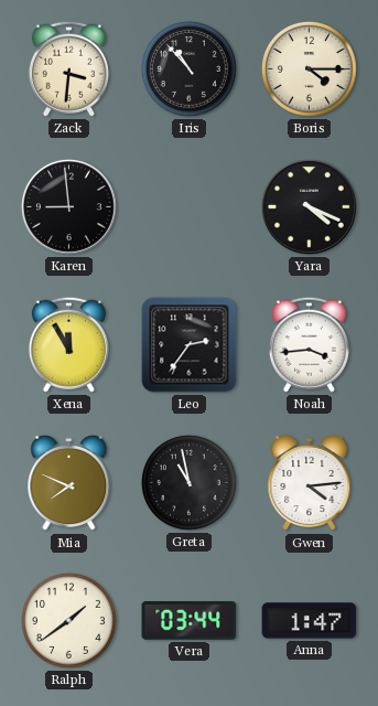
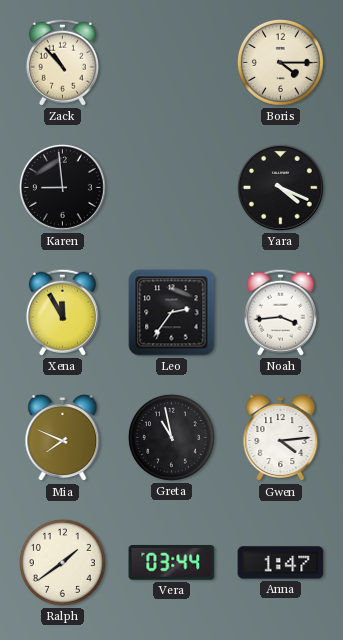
Zack: 3:31 -> 10:53
Iris: 10:53 -> none
